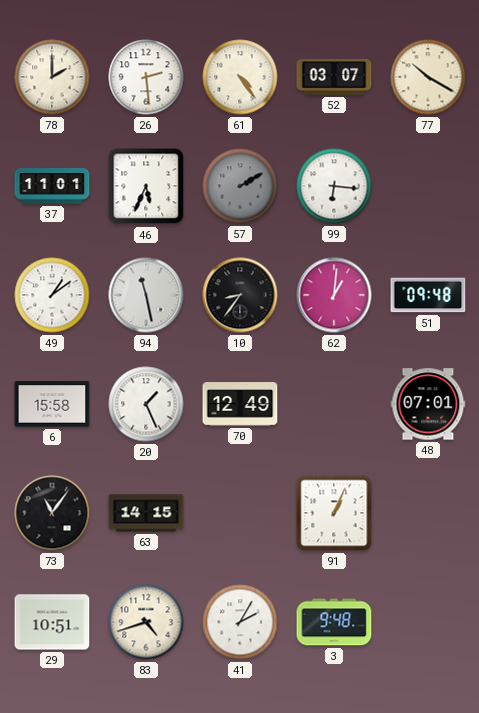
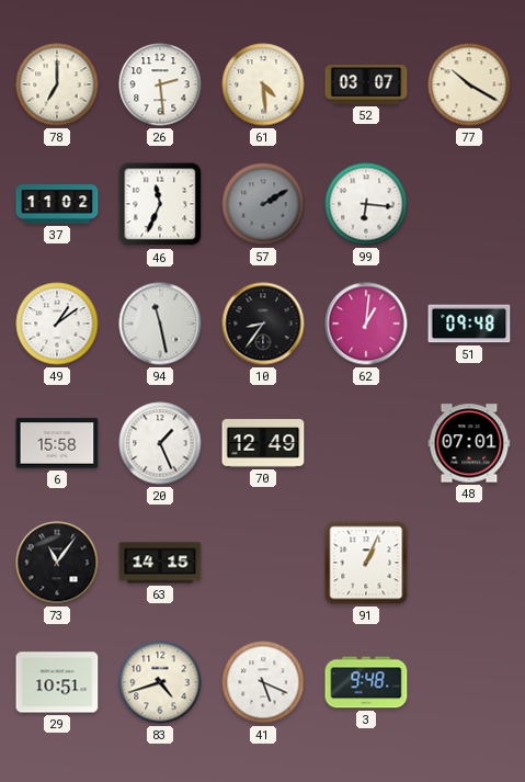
78: 2:00 -> 7:00
61: 4:24 -> 4:29
37: 11:01 -> 11:02
46: 5:34 -> 11:34
41: 2:05 -> 5:19
